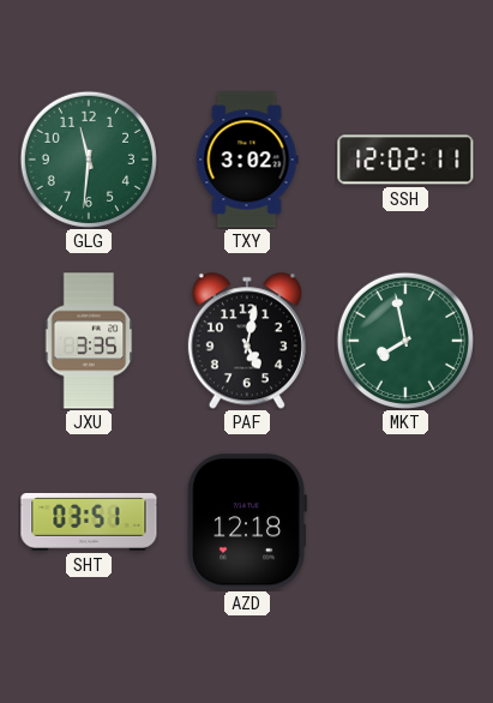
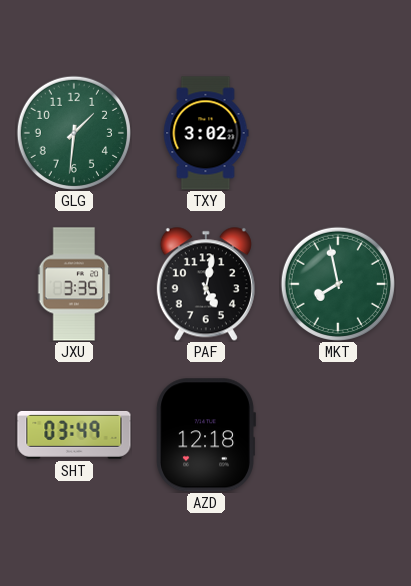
GLG: 11:31 -> 1:31
SSH: 12:02 -> none
SHT: 03:51 -> 03:49
